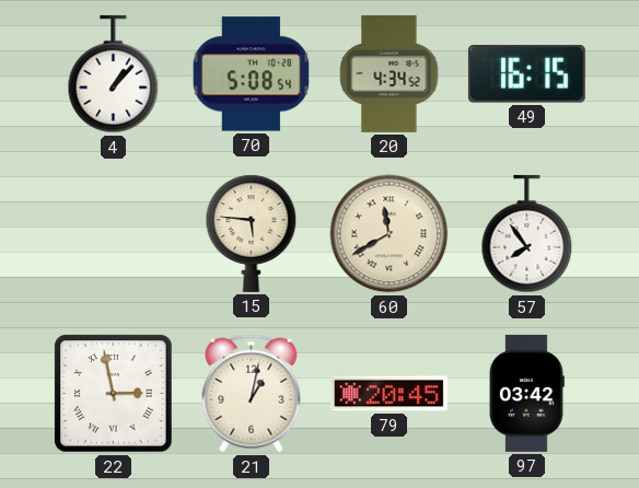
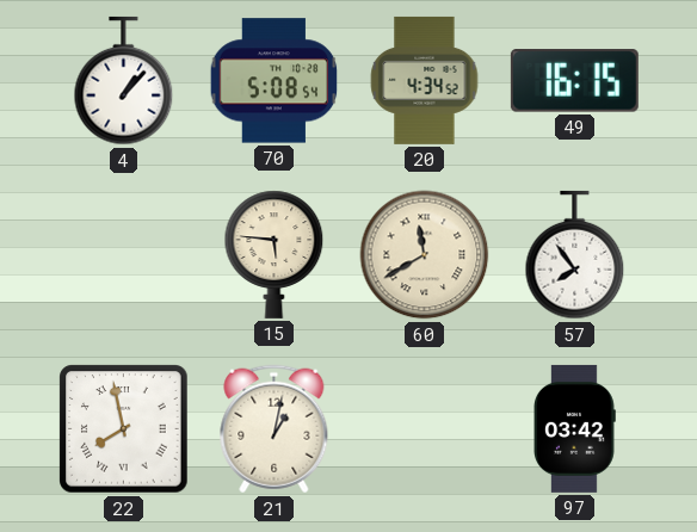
22: 2:58 -> 7:58
79: 20:45 -> none
